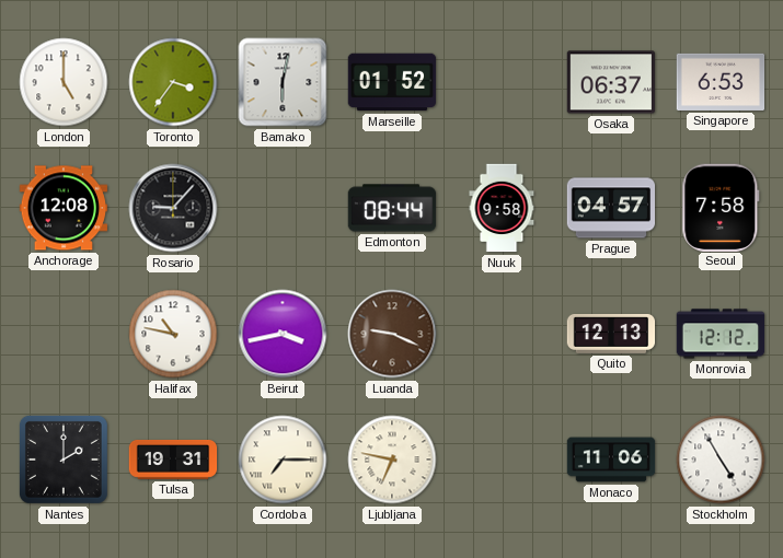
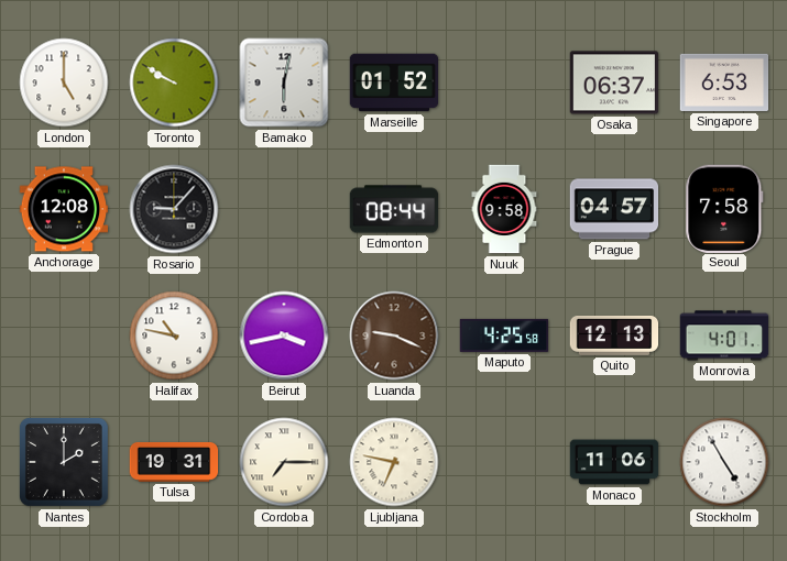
Toronto: 3:36 -> 9:50
Maputo: none -> 4:25
Monrovia: 12:12 -> 4:01
